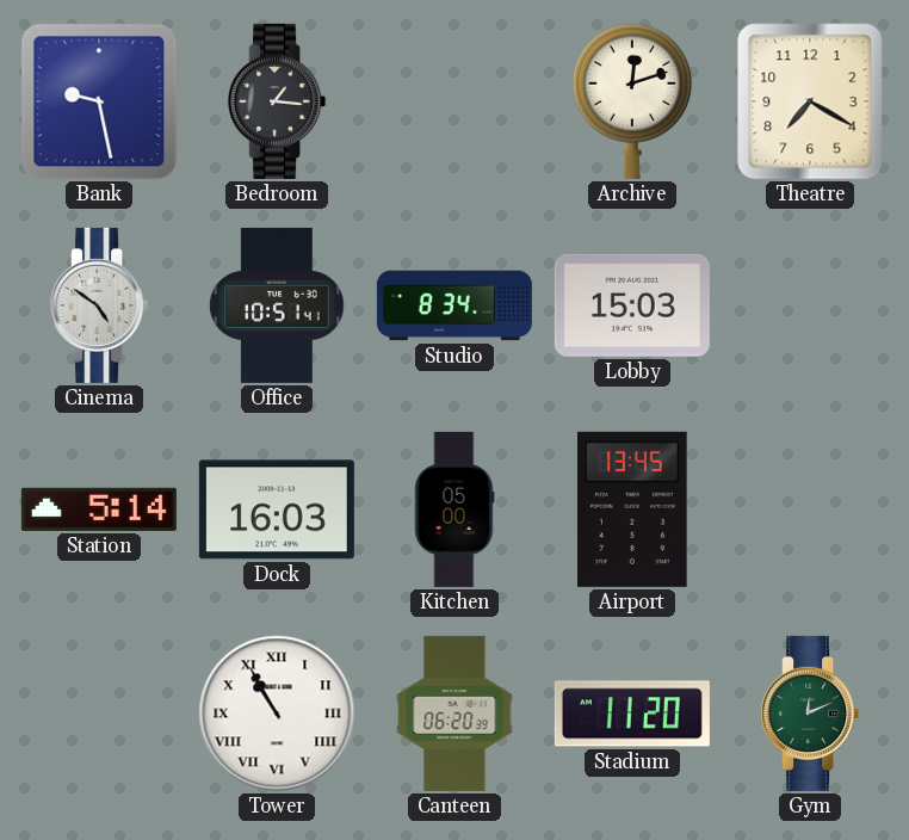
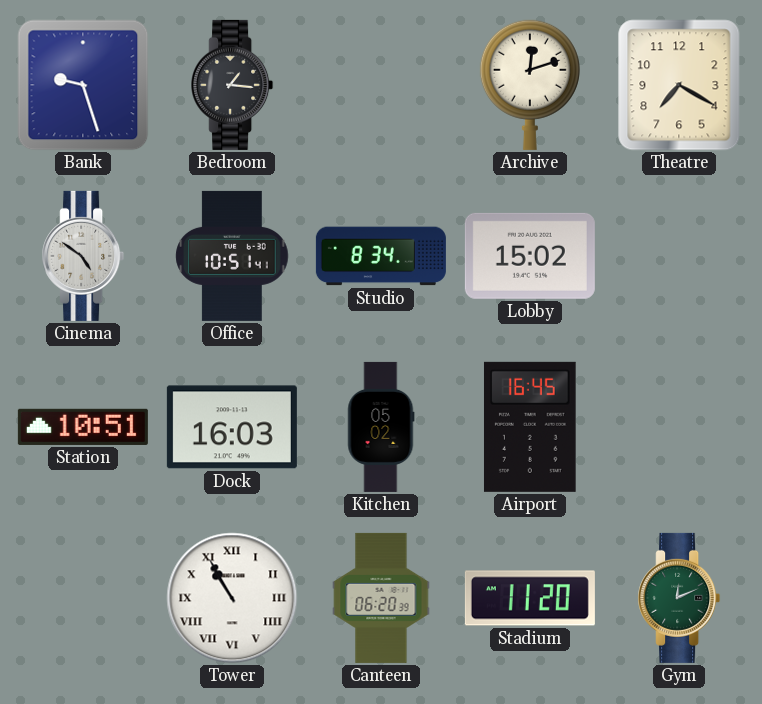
Bank: 9:28 -> 9:27
Lobby: 15:03 -> 15:02
Station: 5:14 -> 10:51
Kitchen: 05:00 -> 05:02
Airport: 13:45 -> 16:45
